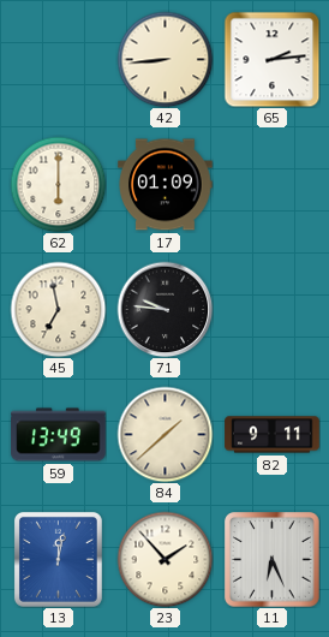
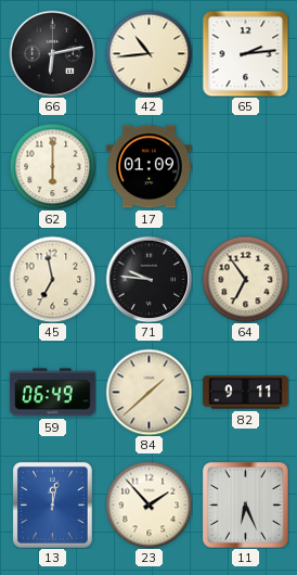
66: none -> 6:13
42: 8:44 -> 10:44
64: none -> 6:54
59: 13:49 -> 06:49
